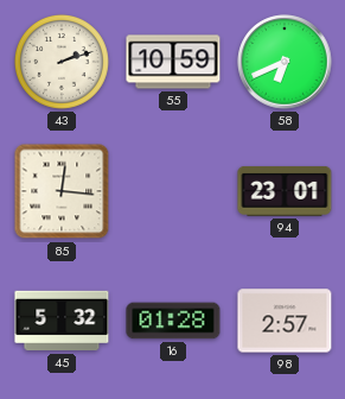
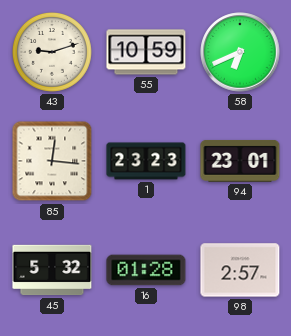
43: 2:12 -> 9:12
1: none -> 23:23
